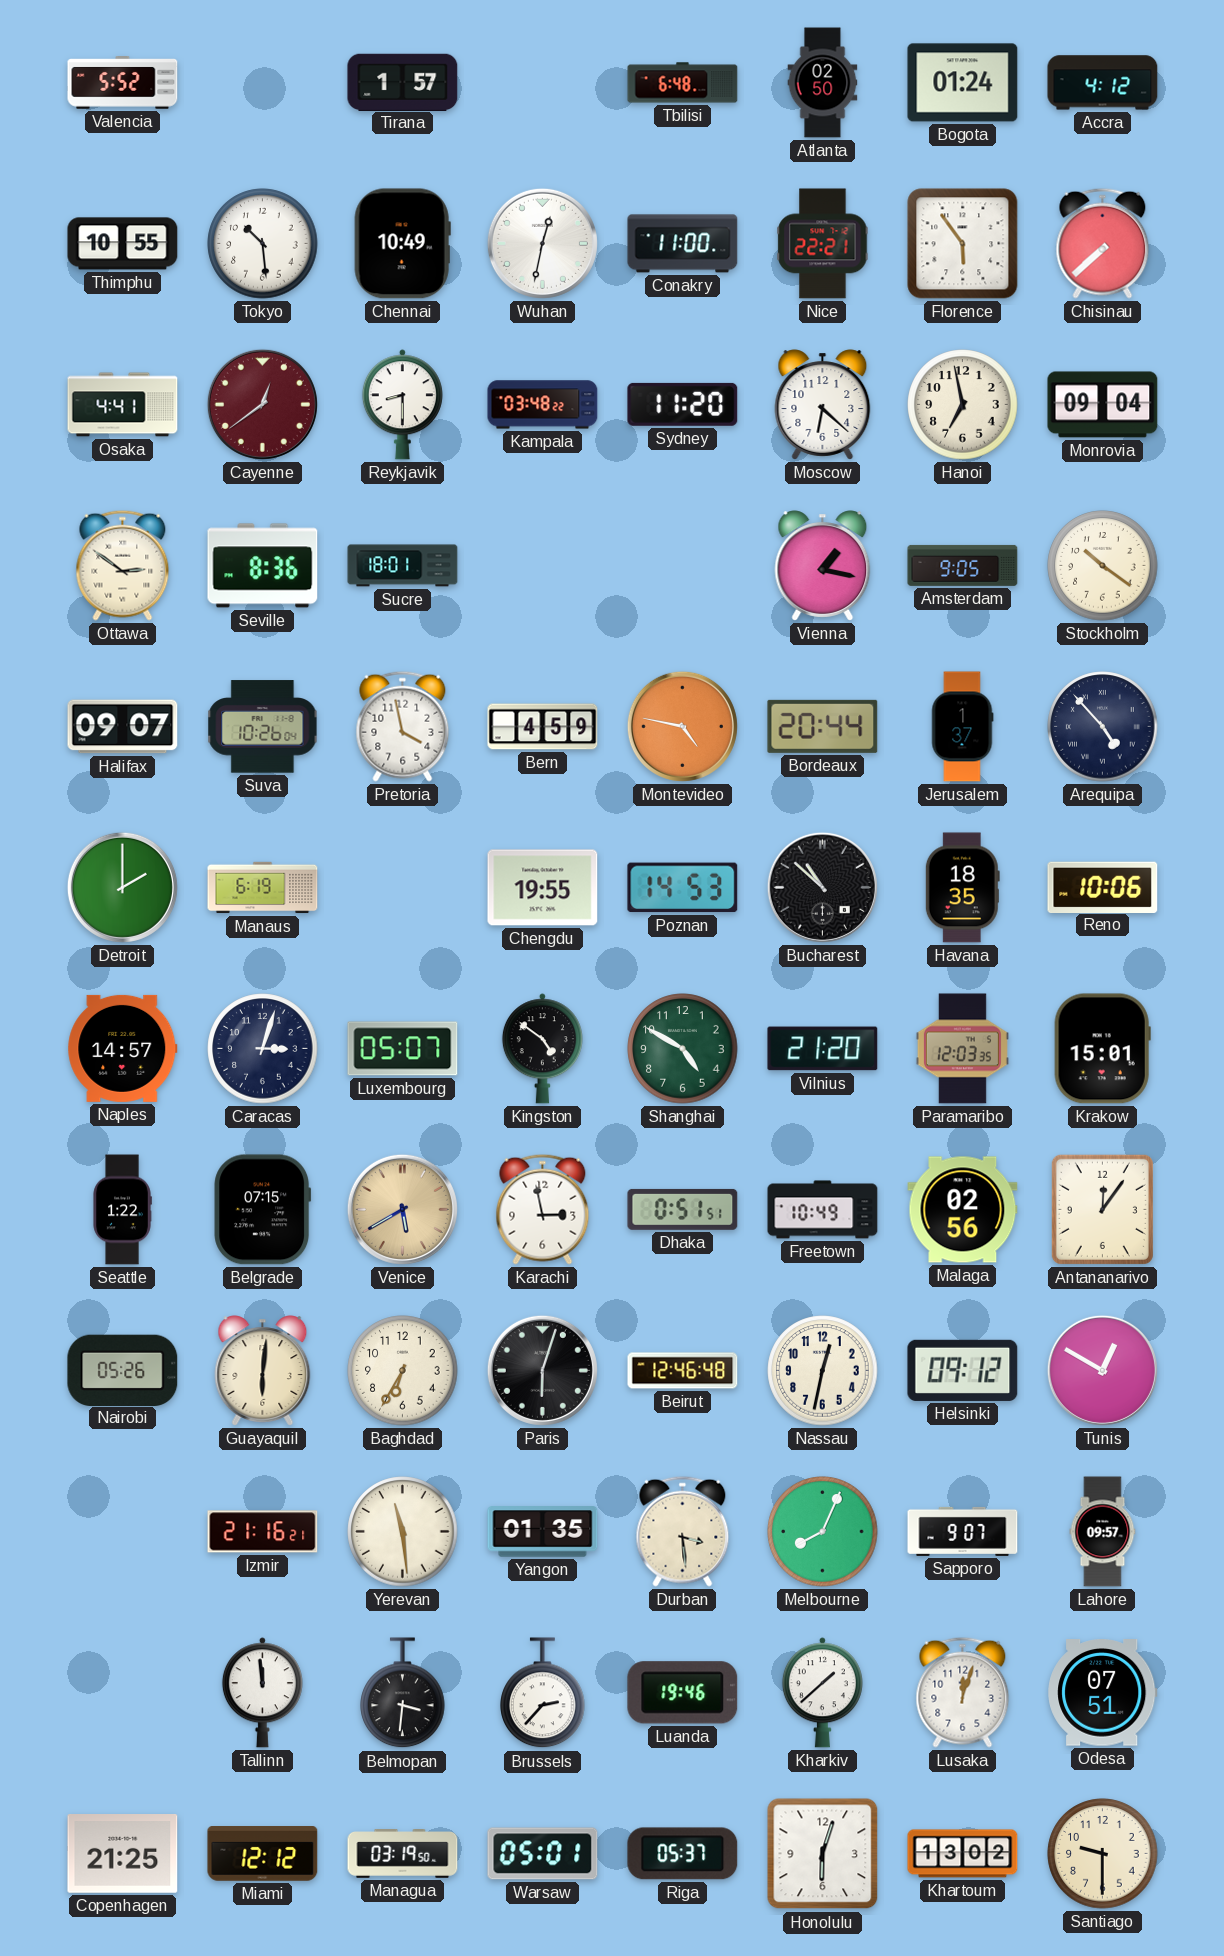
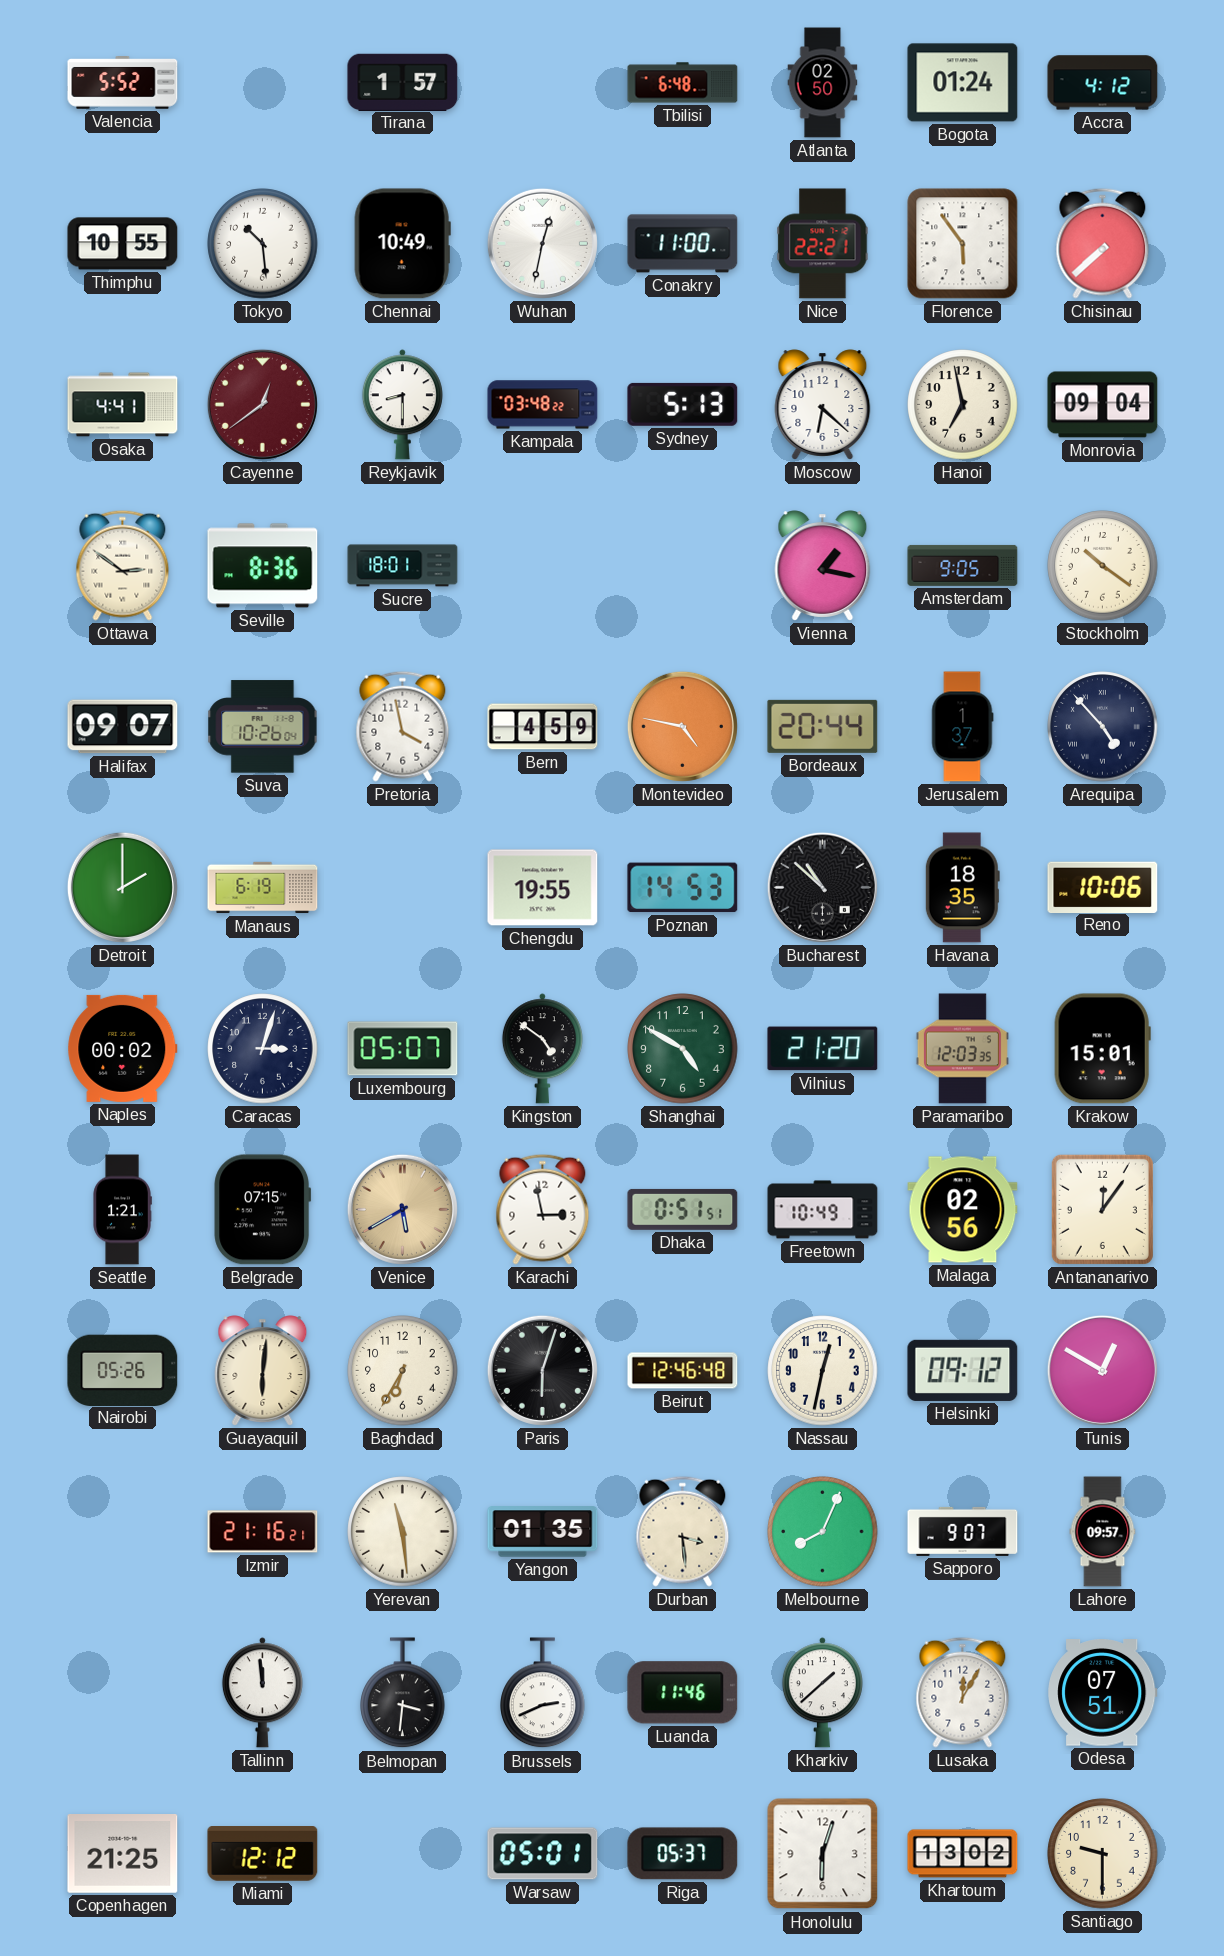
Sydney: 11:20 -> 5:13
Naples: 14:57 -> 00:02
Seattle: 1:22 -> 1:21
Brussels: 2:37 -> 2:41
Luanda: 19:46 -> 11:46
Lusaka: 12:03 -> 12:05
Managua: 03:19 -> none
